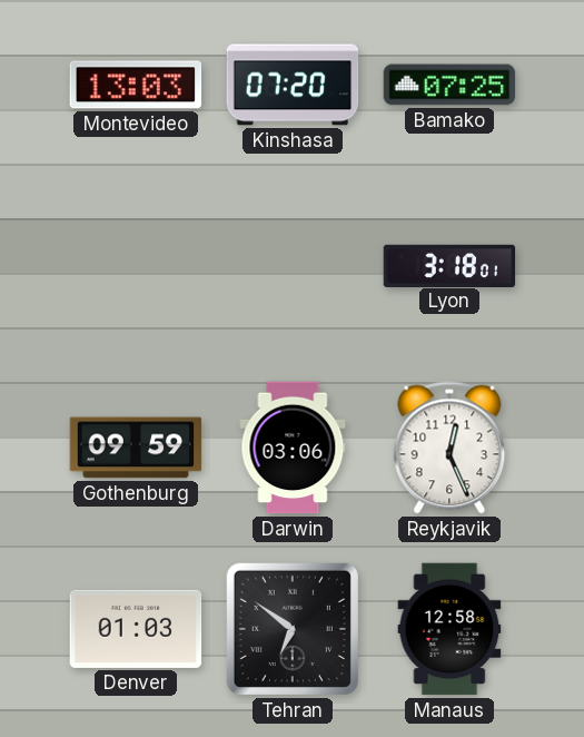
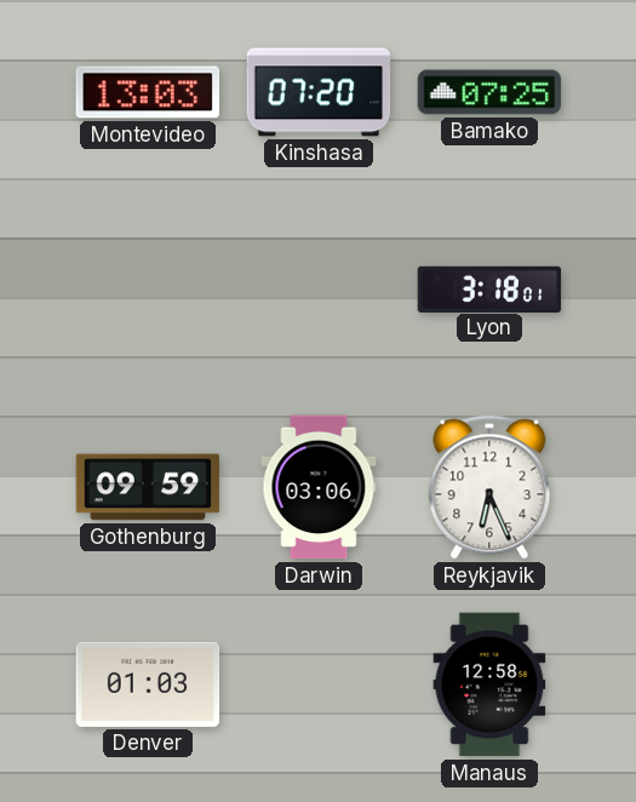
Reykjavik: 12:26 -> 6:26
Tehran: 6:51 -> none
